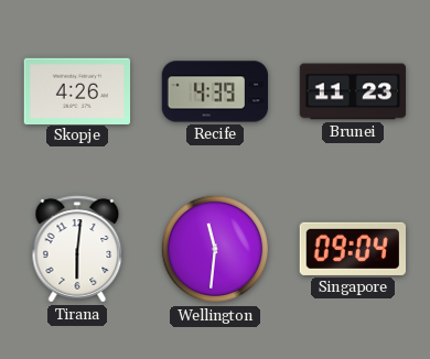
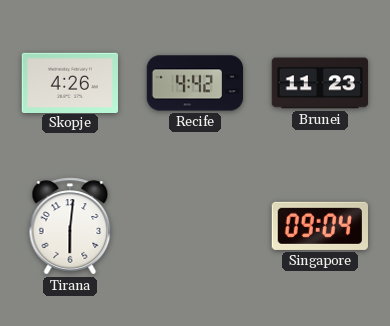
Recife: 4:39 -> 4:42
Wellington: 11:31 -> none
